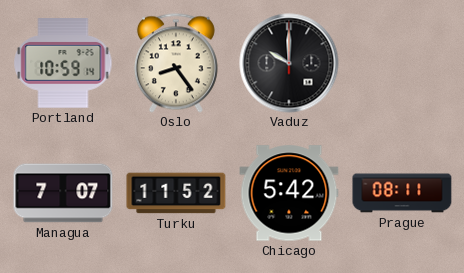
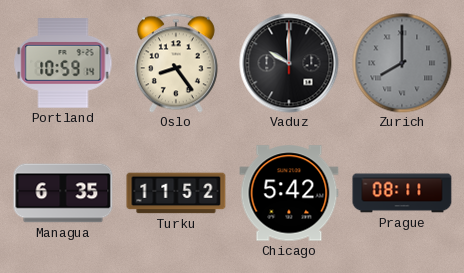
Zurich: none -> 8:00
Managua: 7:07 -> 6:35
